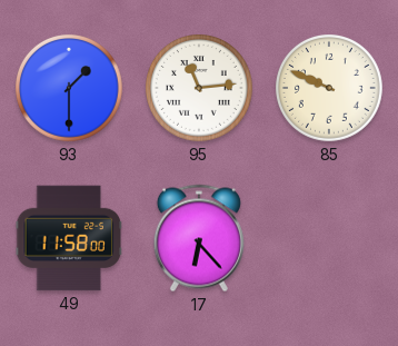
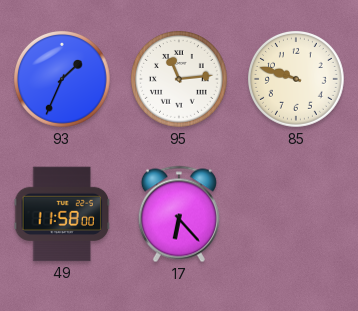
93: 1:30 -> 1:34
85: 9:49 -> 9:48
